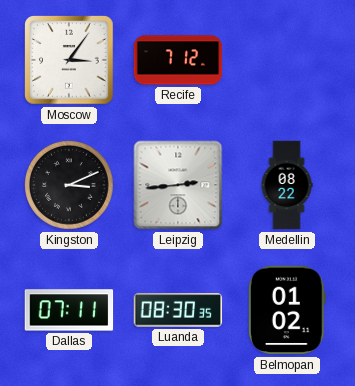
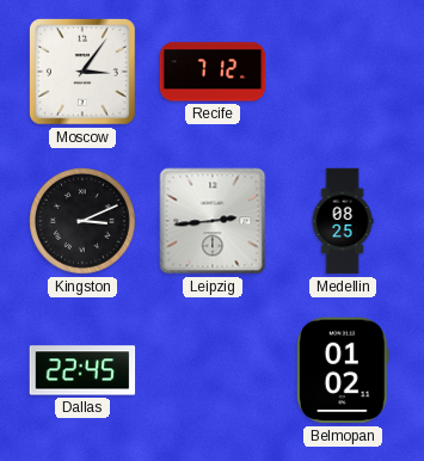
Medellin: 08:22 -> 08:25
Dallas: 07:11 -> 22:45
Luanda: 08:30 -> none
